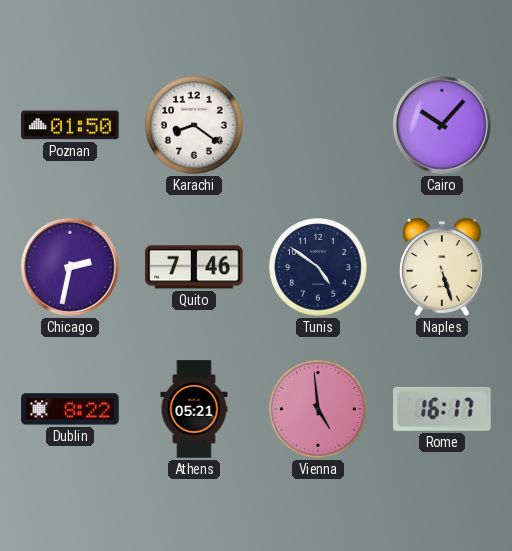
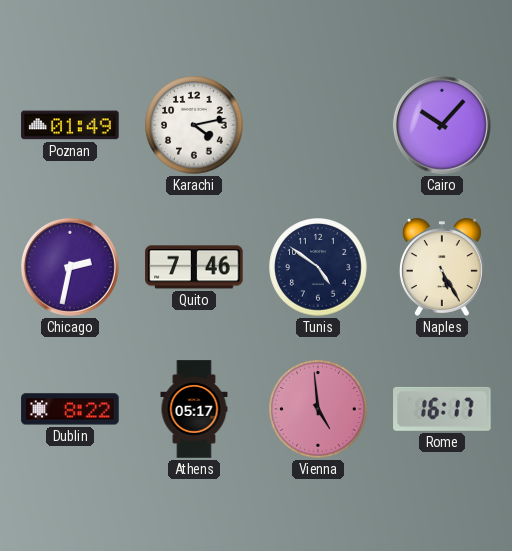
Poznan: 01:50 -> 01:49
Karachi: 8:21 -> 4:13
Naples: 5:27 -> 5:25
Athens: 05:21 -> 05:17
